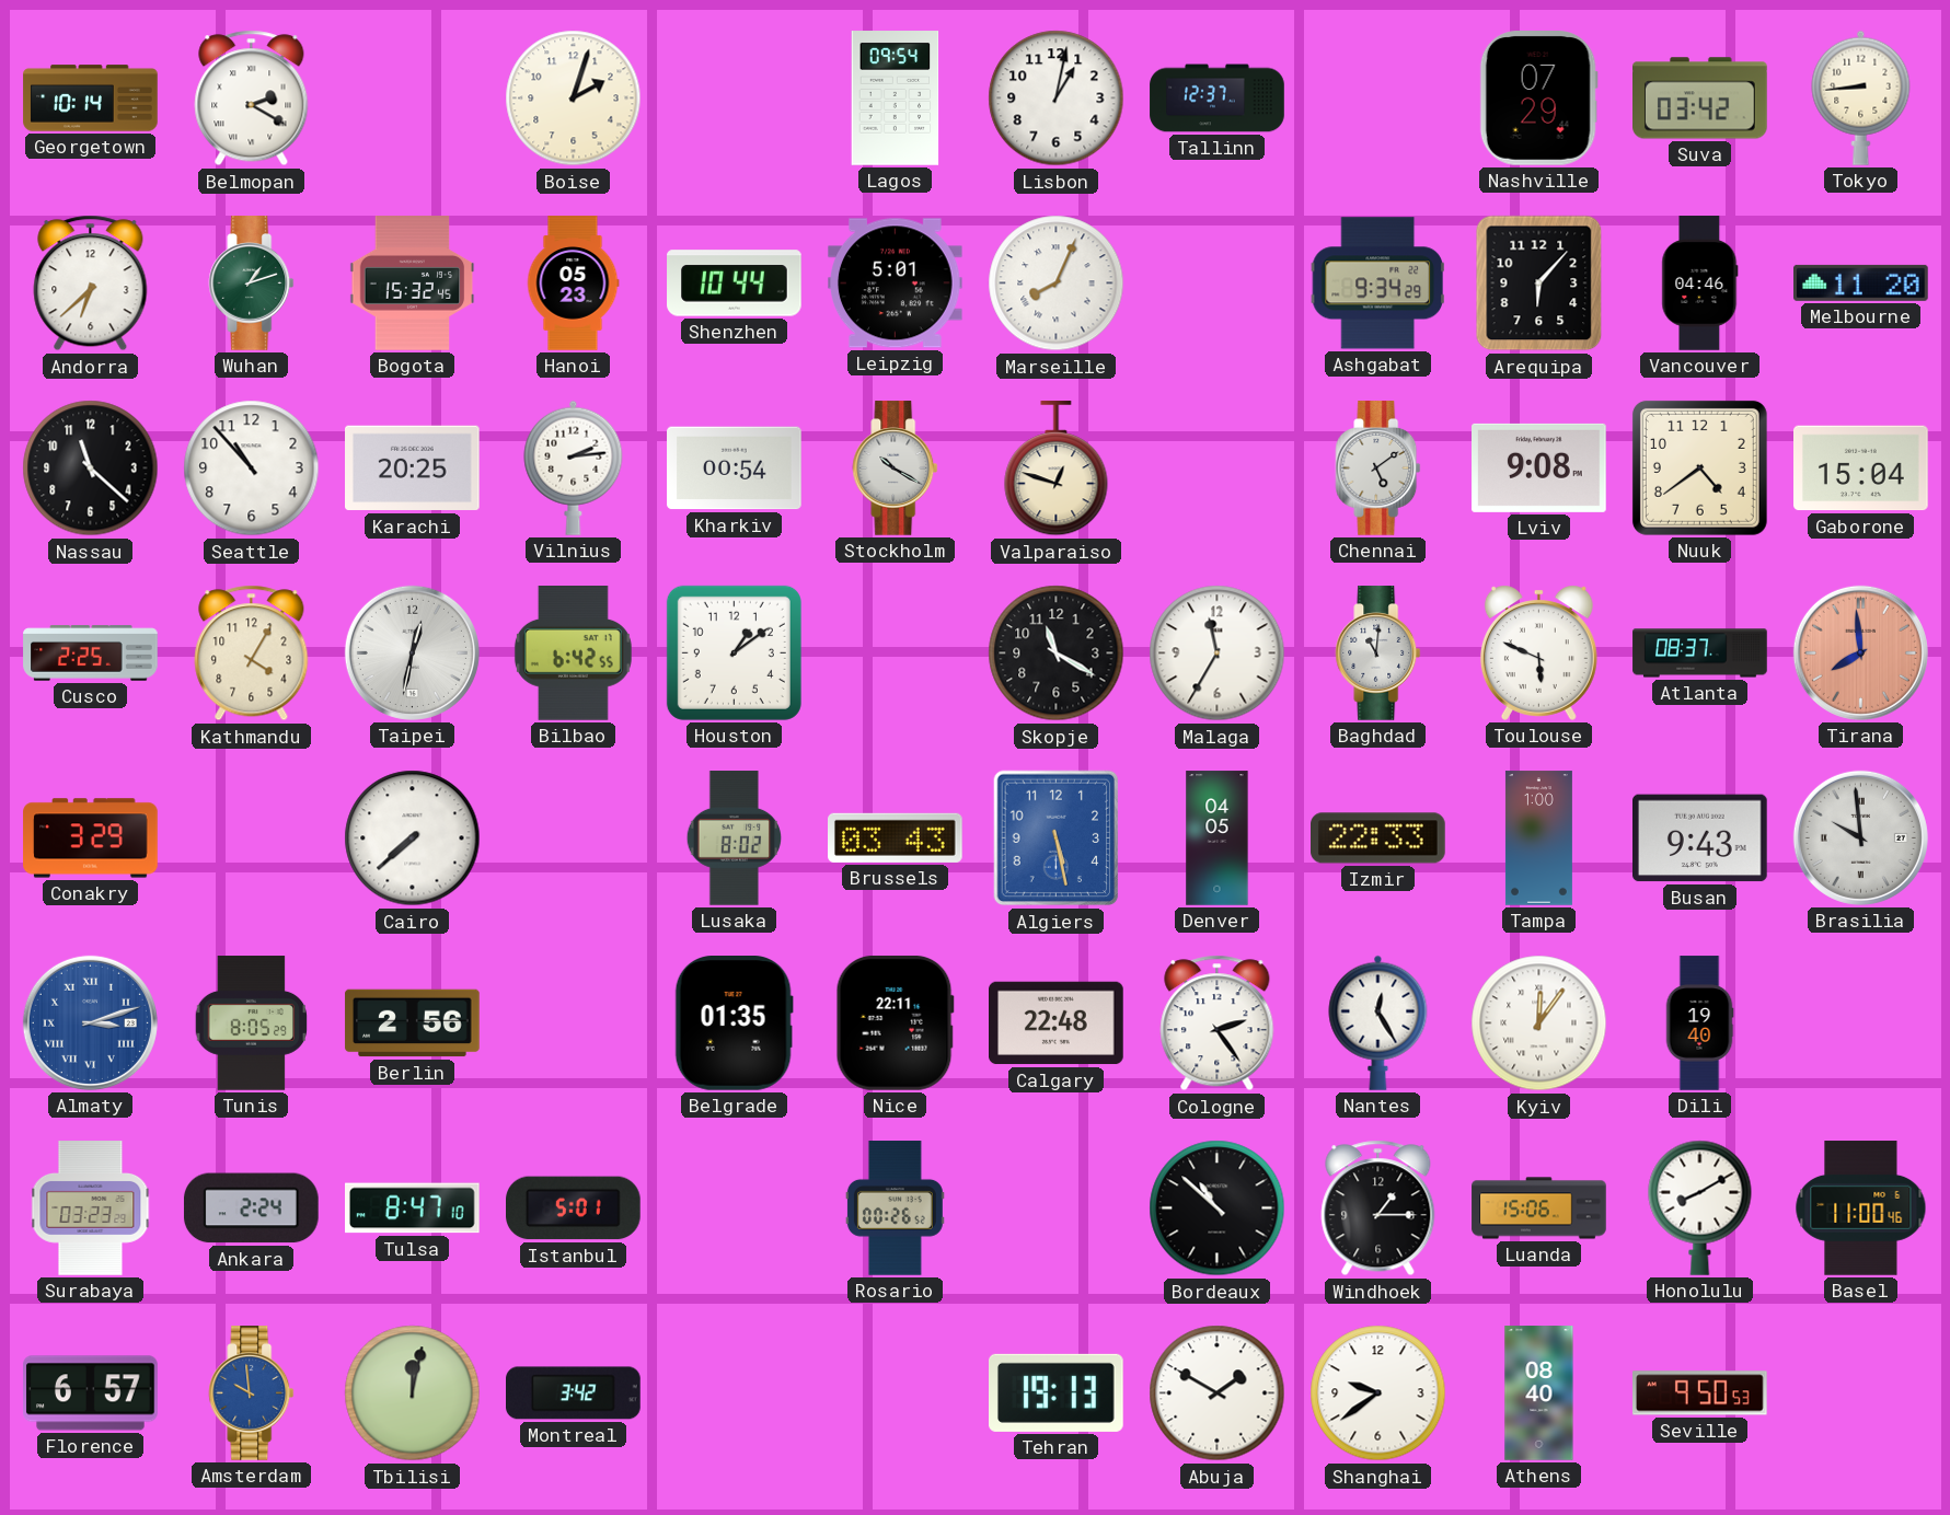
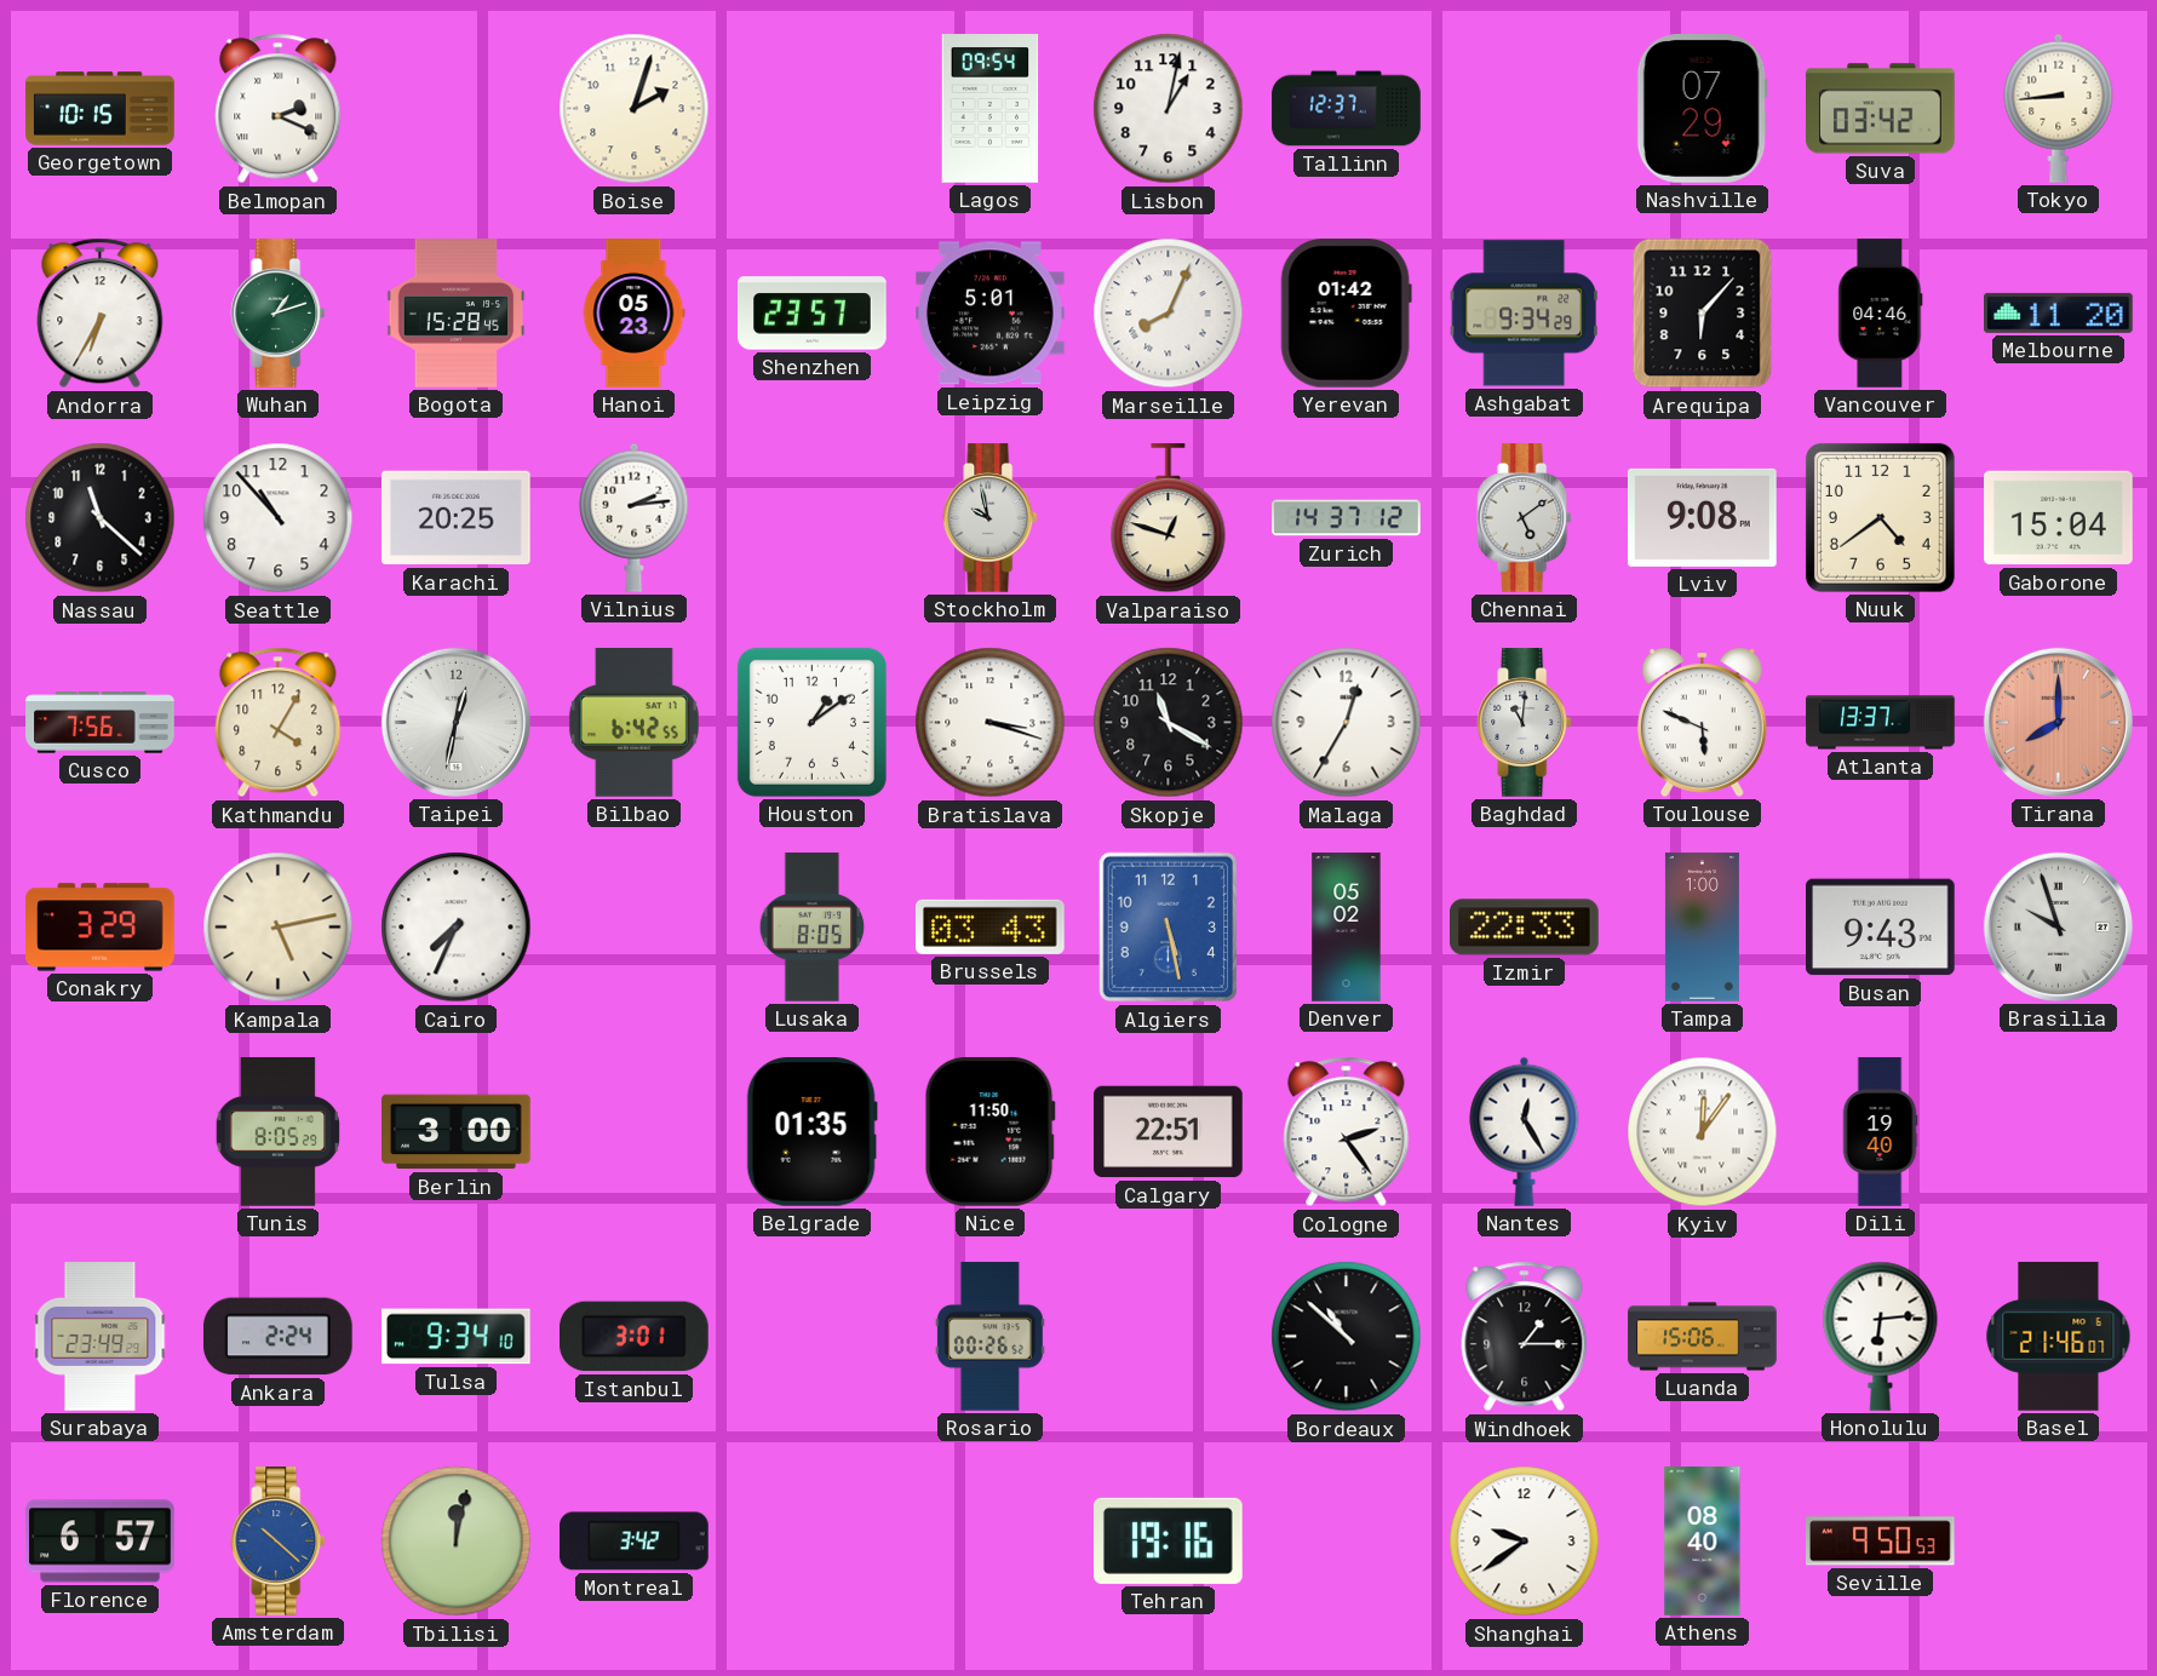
Georgetown: 10:14 -> 10:15
Belmopan: 2:20 -> 2:19
Andorra: 6:38 -> 6:35
Bogota: 15:32 -> 15:28
Shenzhen: 10:44 -> 23:57
Yerevan: none -> 01:42
Kharkiv: 00:54 -> none
Stockholm: 10:20 -> 9:58
Zurich: none -> 14:37
Cusco: 2:25 -> 7:56
Bratislava: none -> 3:18
Malaga: 11:35 -> 12:35
Atlanta: 08:37 -> 13:37
Tirana: 7:59 -> 8:00
Kampala: none -> 5:13
Cairo: 7:38 -> 7:34
Lusaka: 8:02 -> 8:05
Denver: 04:05 -> 05:02
Brasilia: 9:59 -> 9:57
Almaty: 3:12 -> none
Berlin: 2:56 -> 3:00
Nice: 22:11 -> 11:50
Calgary: 22:48 -> 22:51
Surabaya: 03:23 -> 23:49
Tulsa: 8:47 -> 9:34
Istanbul: 5:01 -> 3:01
Honolulu: 8:10 -> 6:14
Basel: 11:00 -> 21:46
Amsterdam: 9:59 -> 10:22
Tehran: 19:13 -> 19:16
Abuja: 1:50 -> none
